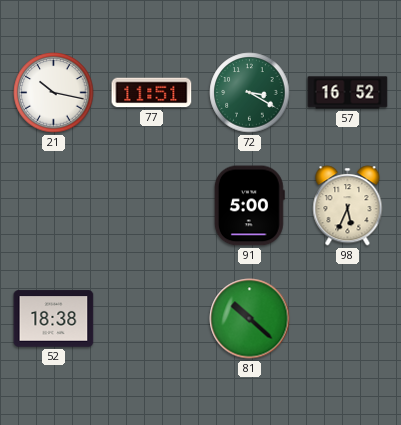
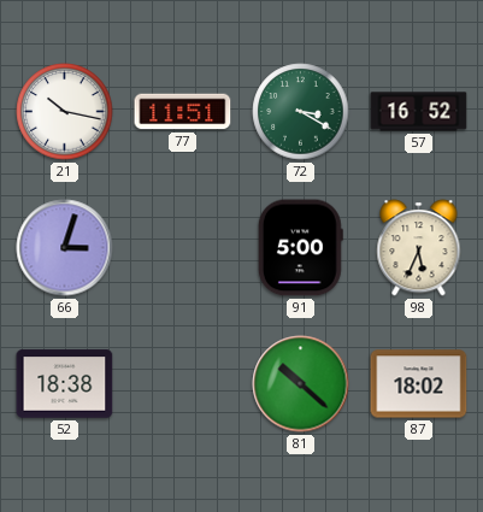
66: none -> 3:03
87: none -> 18:02
